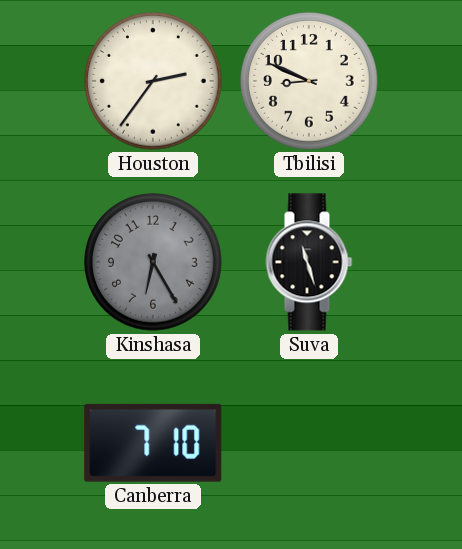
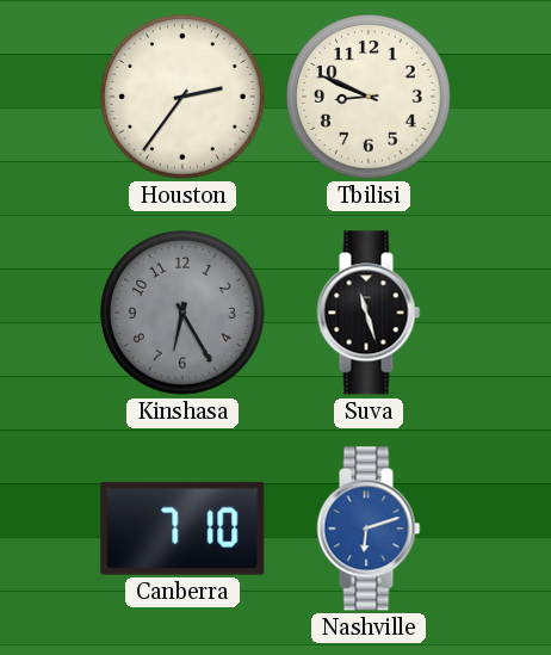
Nashville: none -> 6:12
